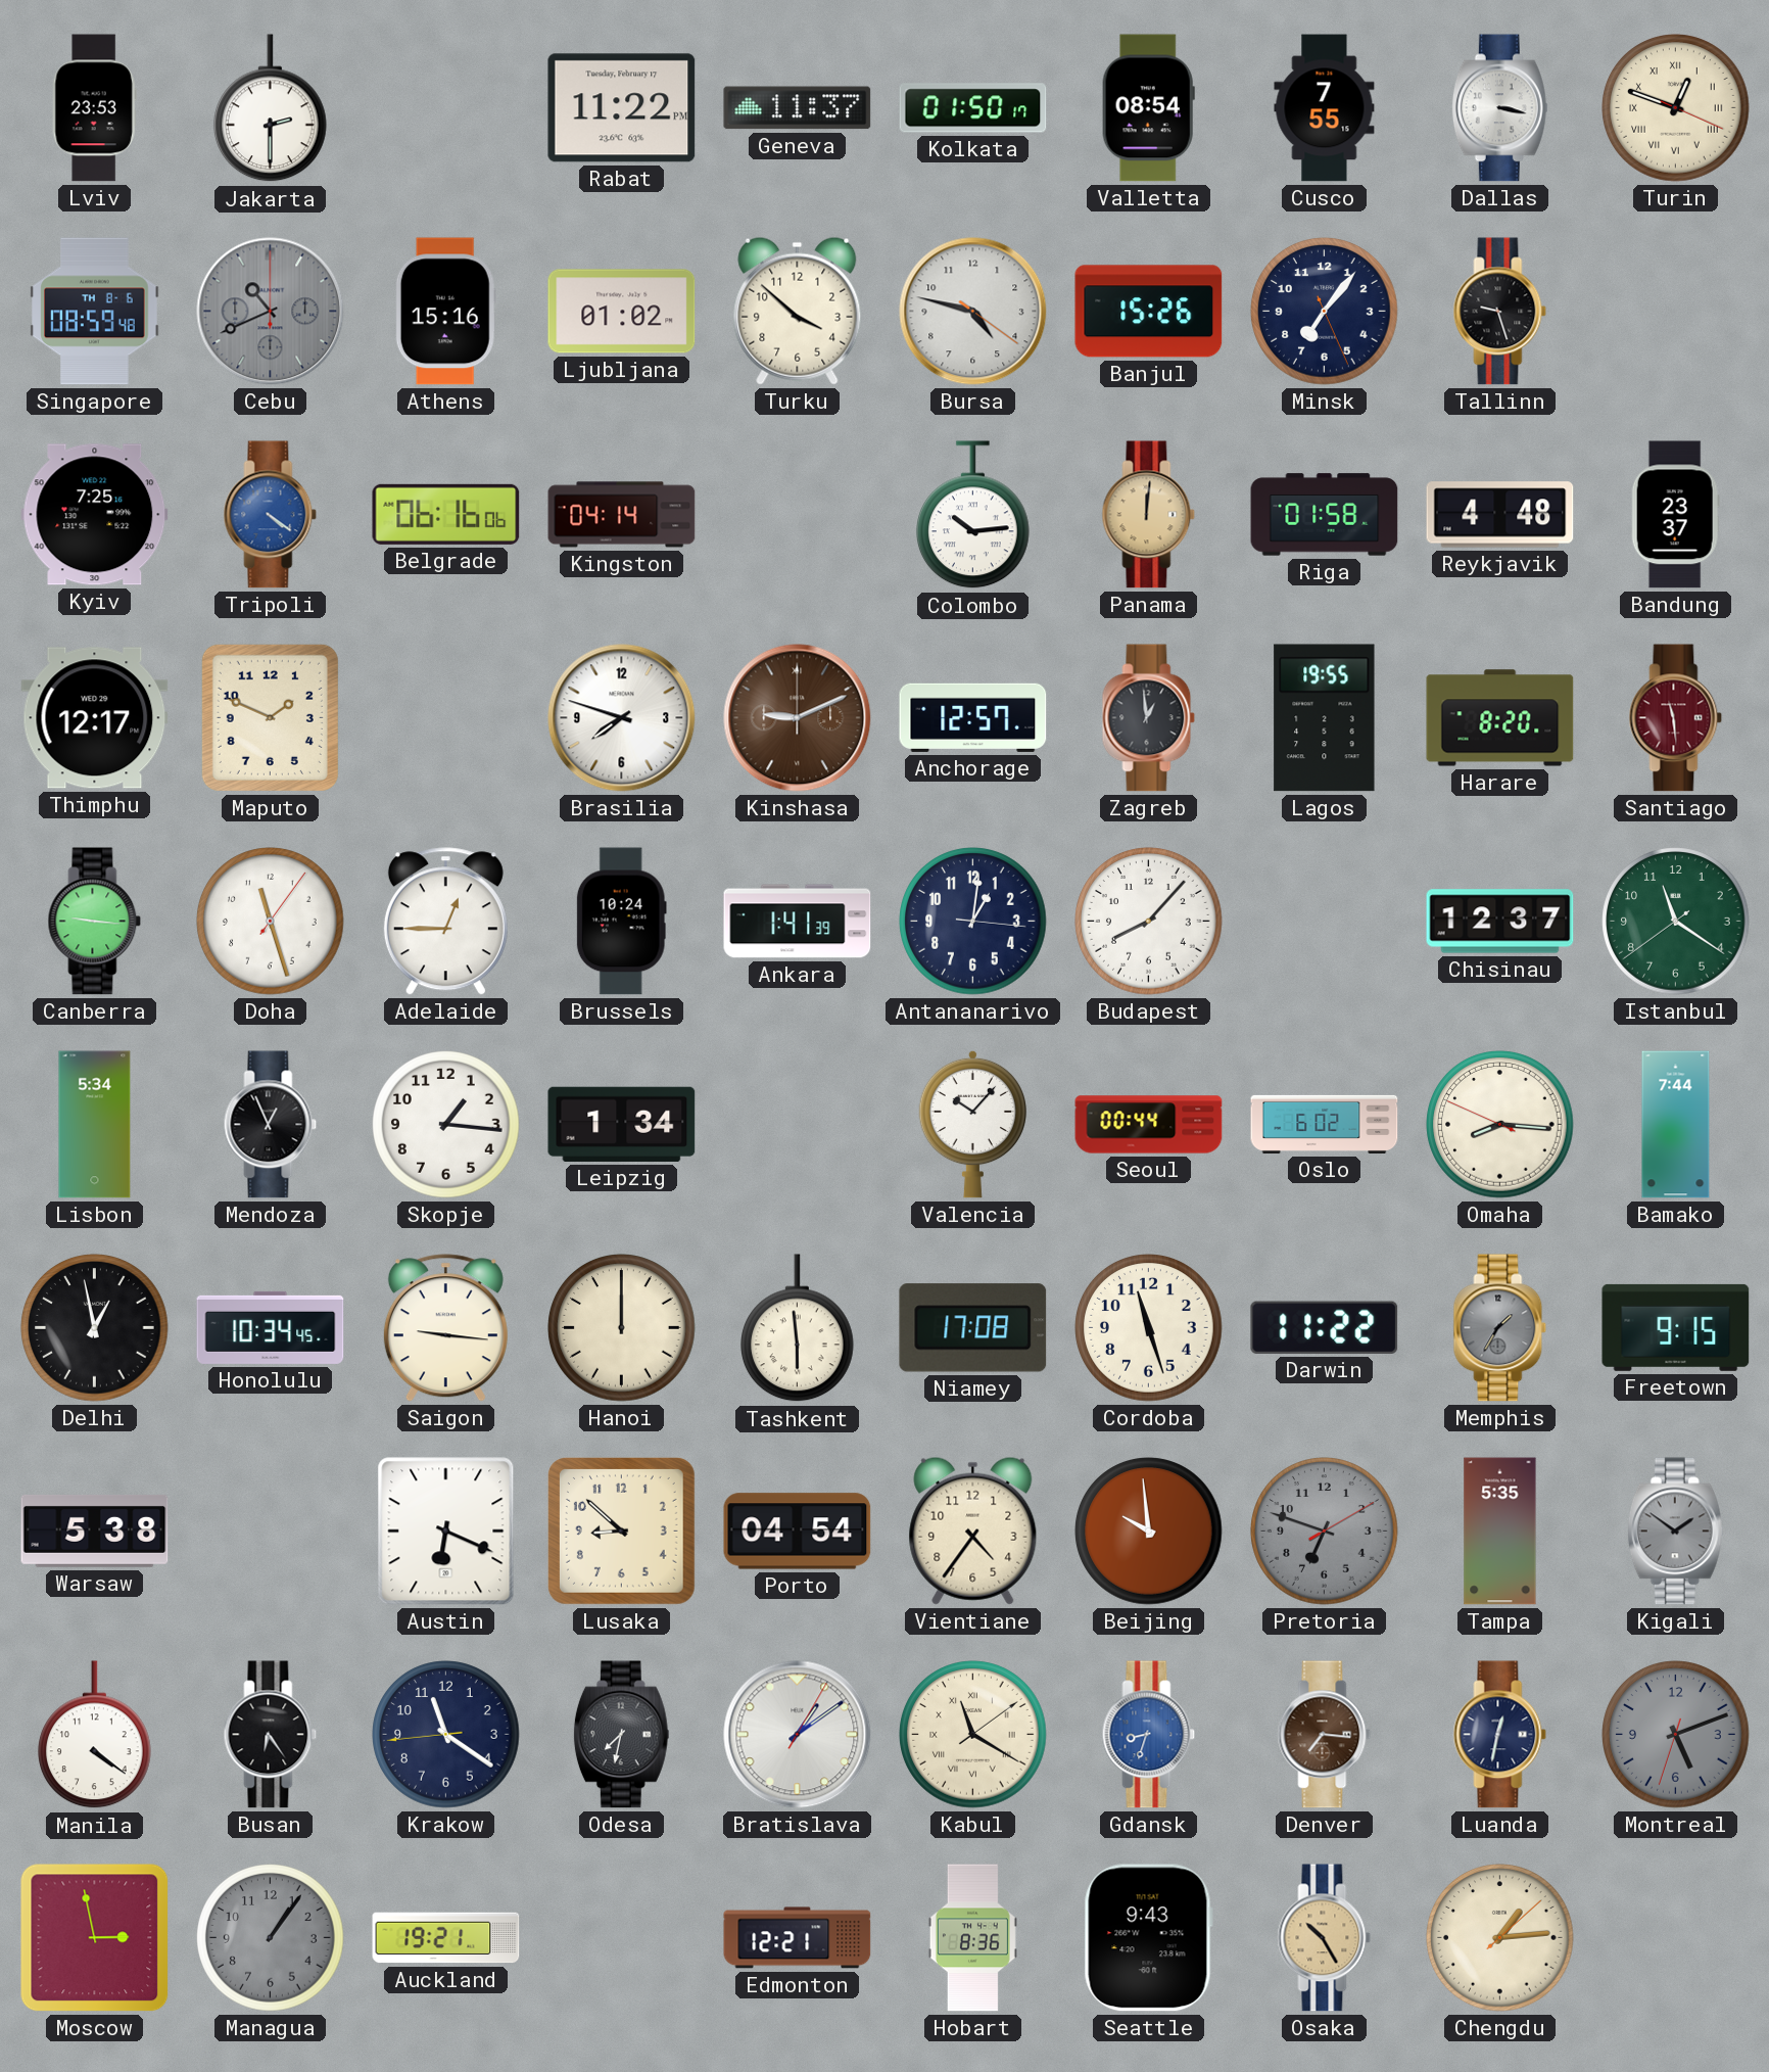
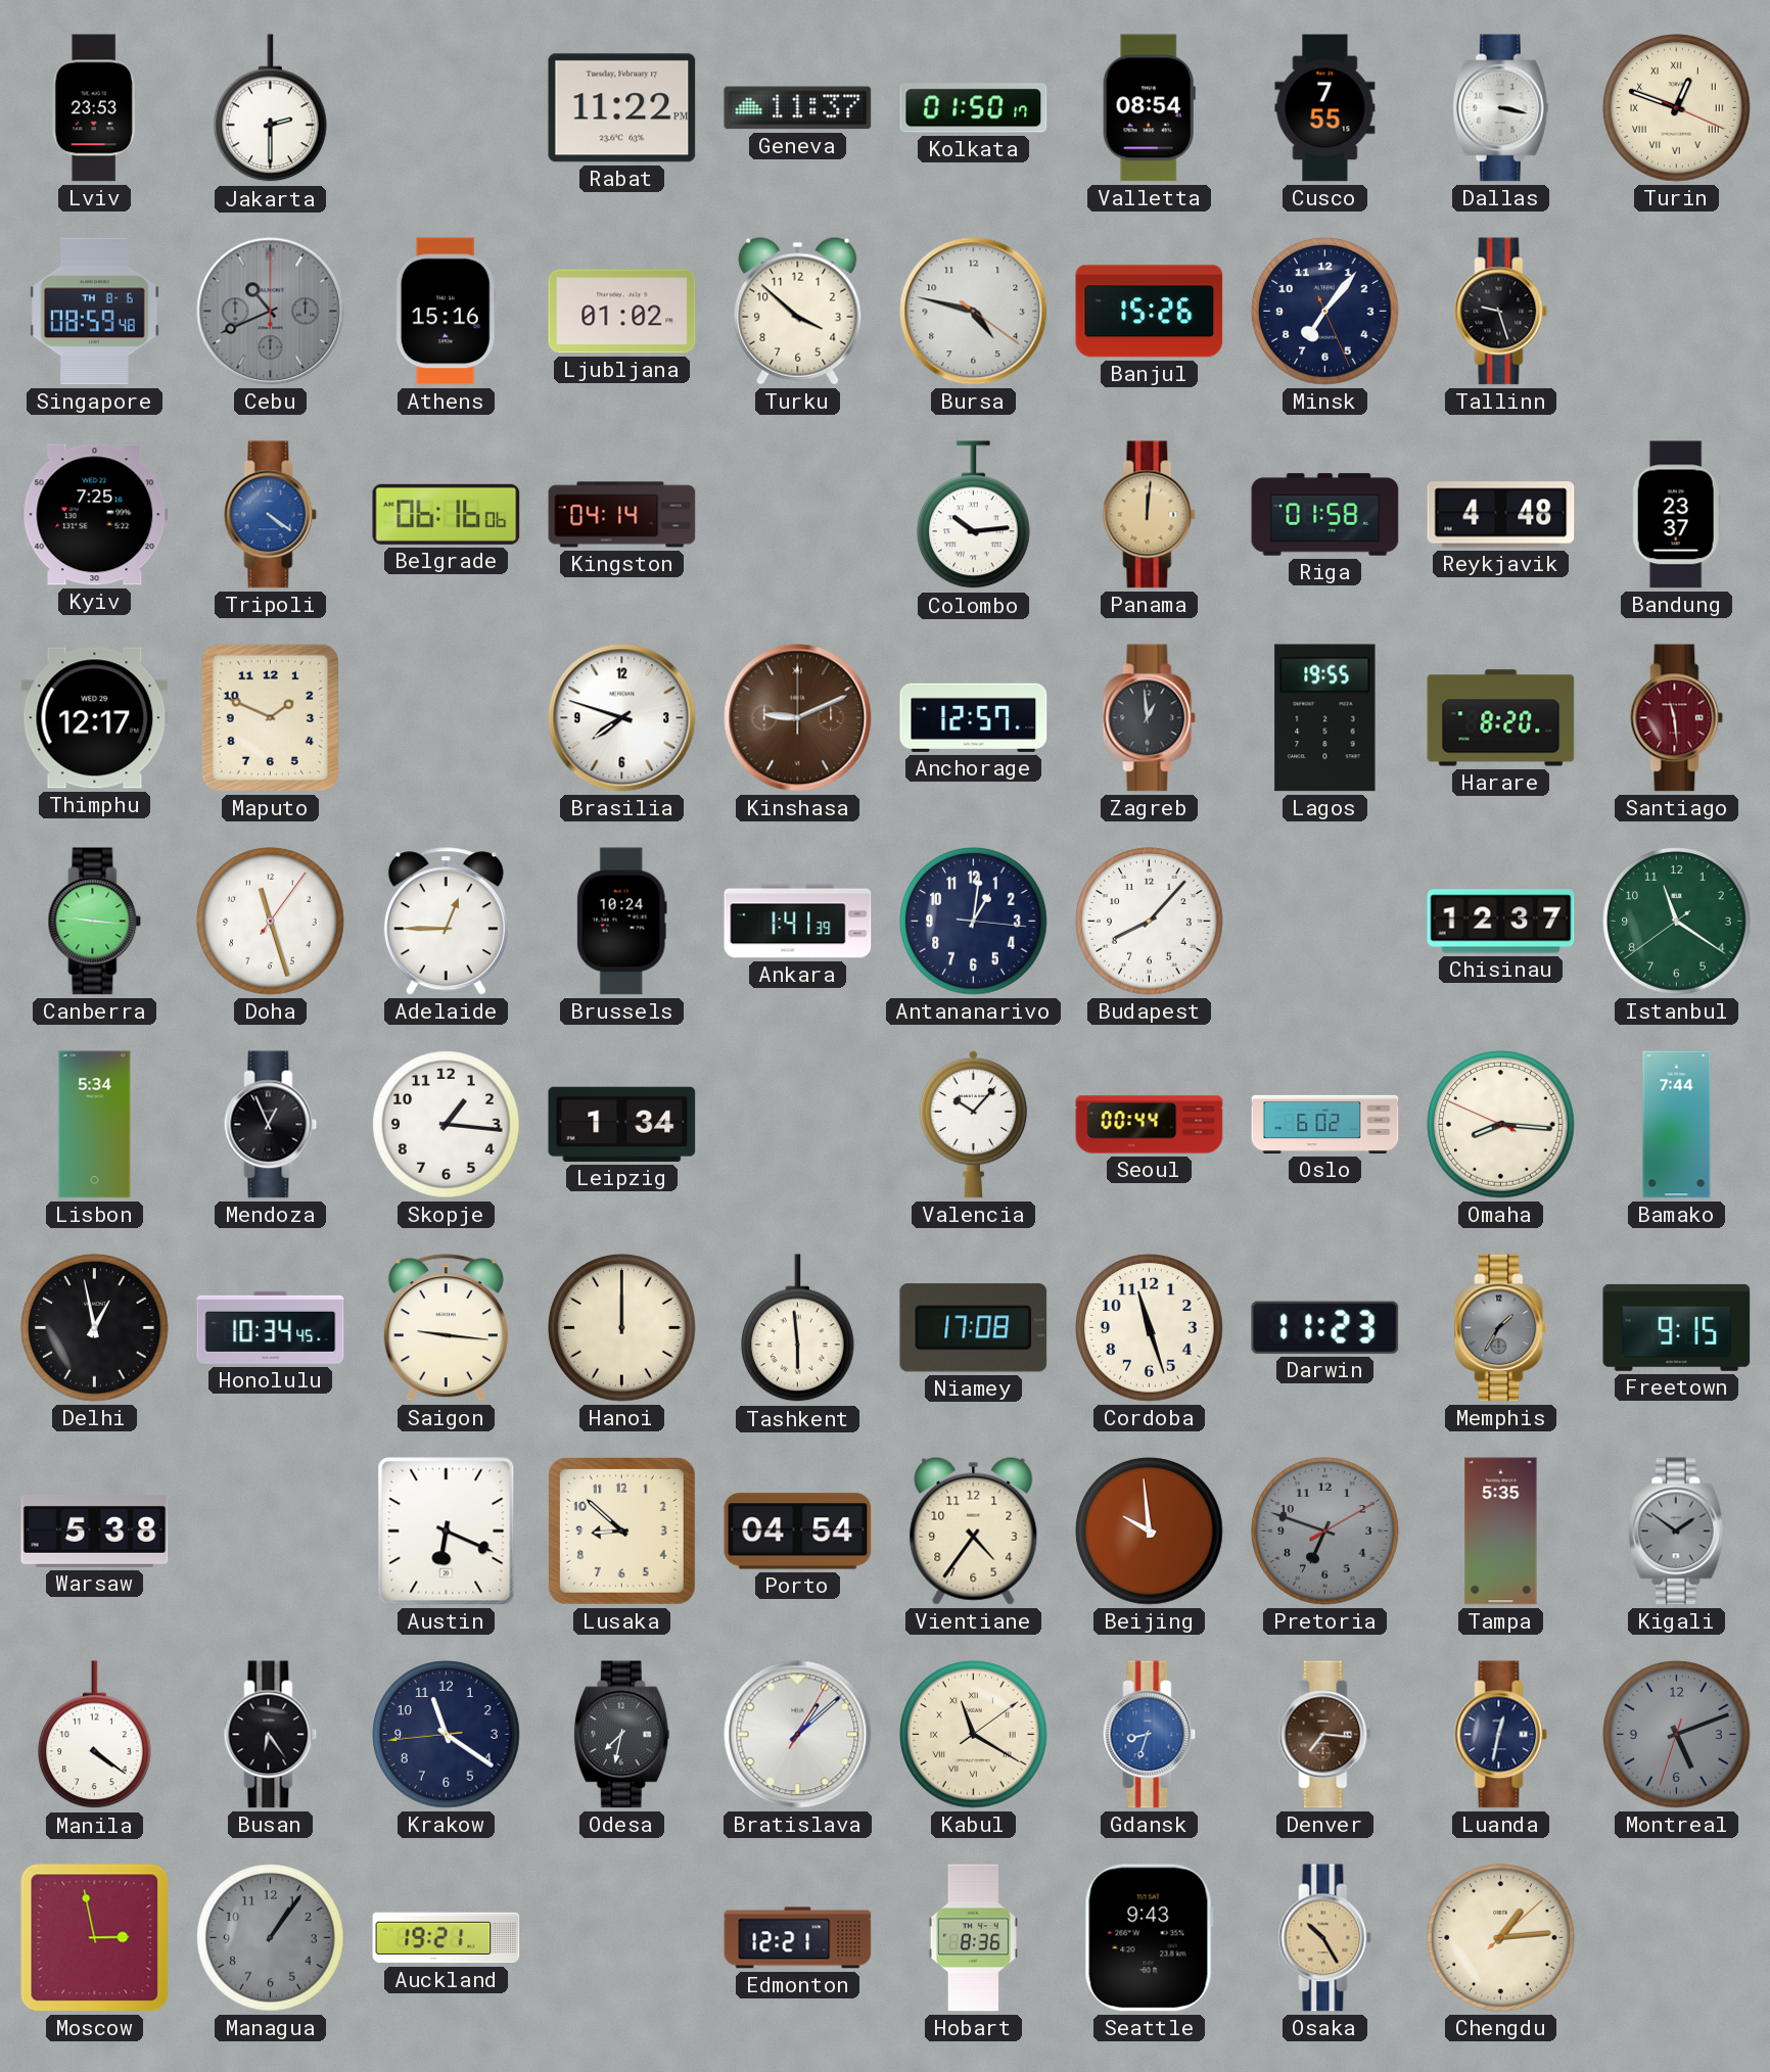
Darwin: 11:22 -> 11:23
Bratislava: 1:09 -> 1:08
